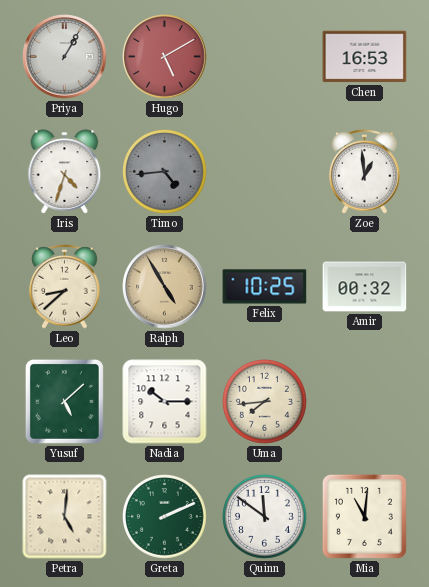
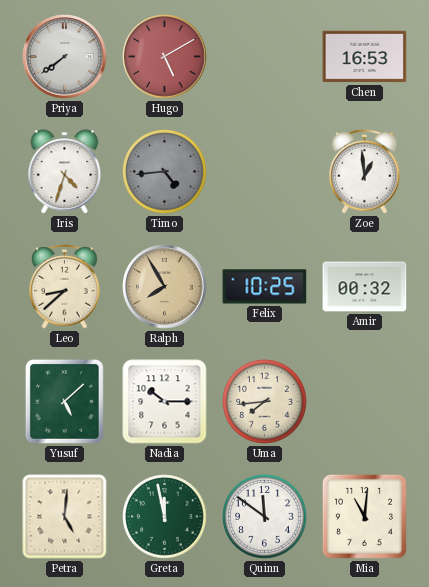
Priya: 1:05 -> 7:39
Ralph: 4:55 -> 7:55
Greta: 2:11 -> 11:58
